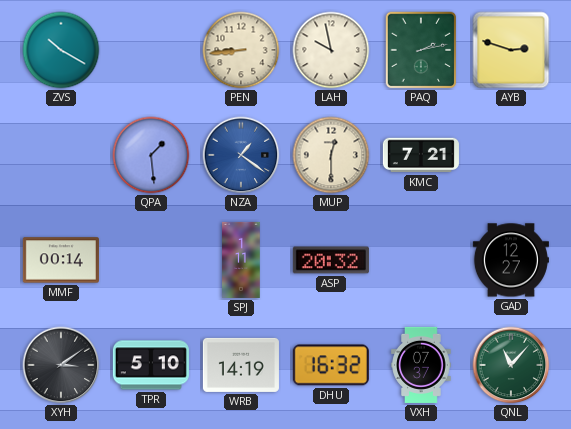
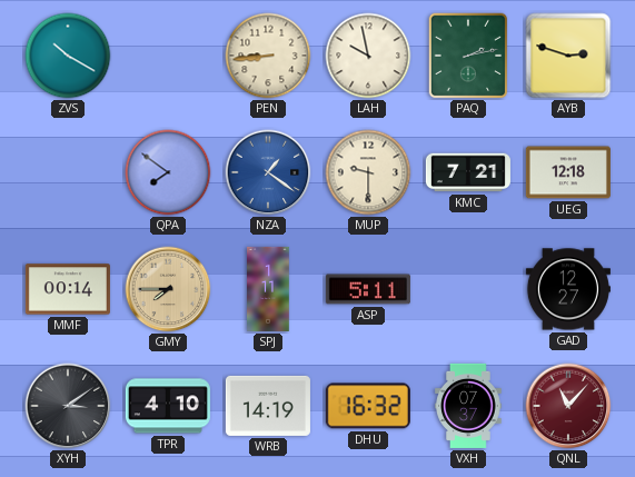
QPA: 1:29 -> 7:51
MUP: 12:30 -> 9:30
UEG: none -> 12:18
GMY: none -> 7:45
ASP: 20:32 -> 5:11
TPR: 5:10 -> 4:10
QNL dial: green -> burgundy
